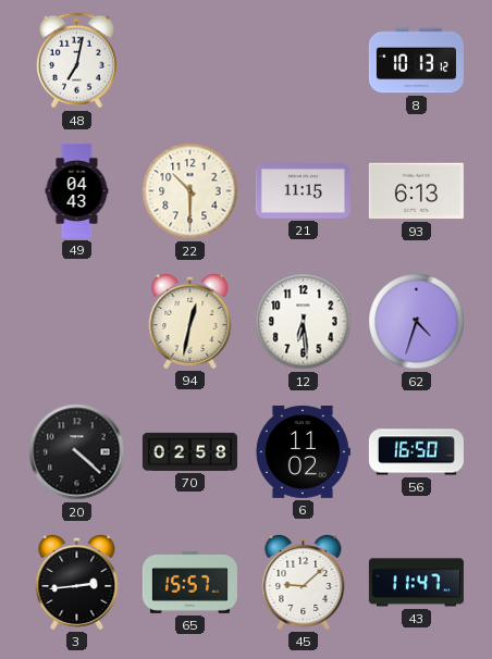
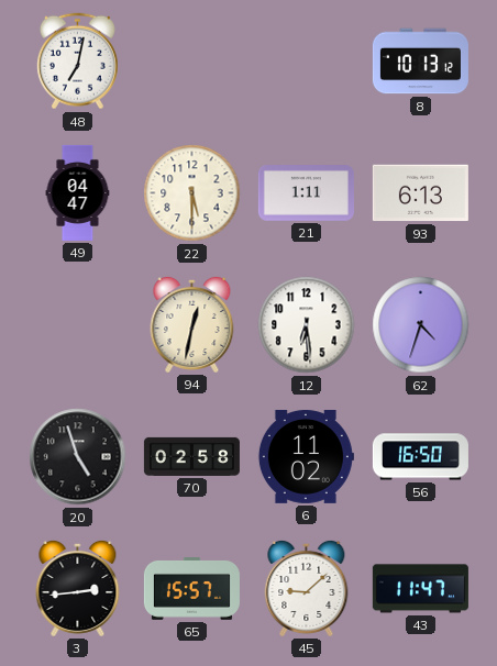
49: 04:43 -> 04:47
22: 10:30 -> 5:30
21: 11:15 -> 1:11
20: 4:22 -> 4:57
